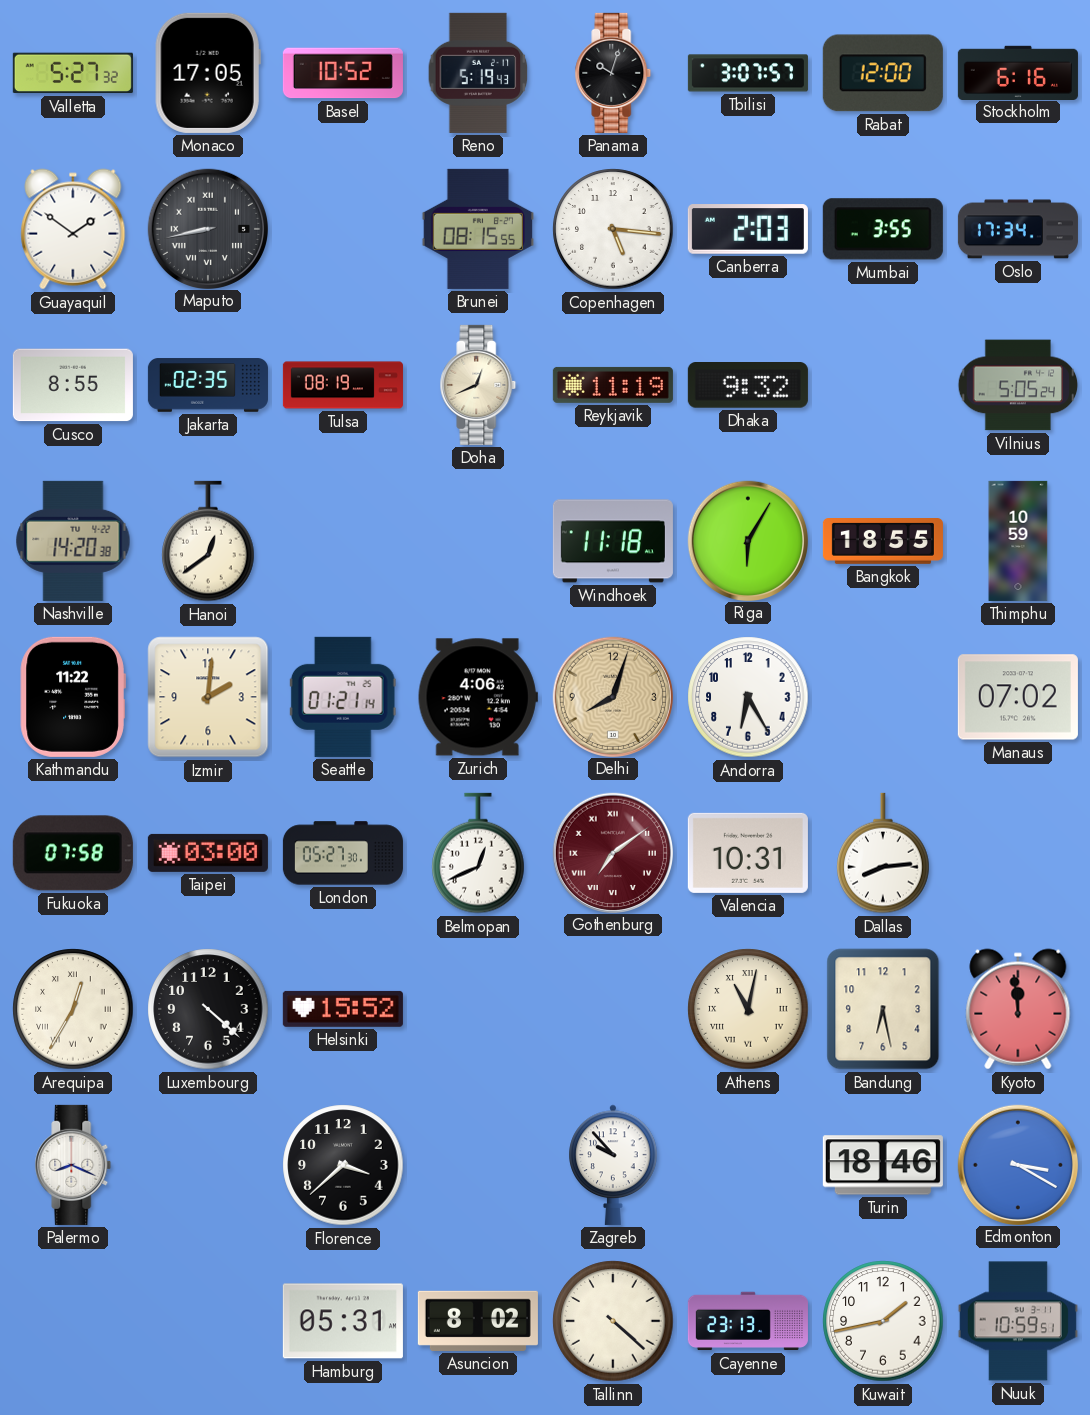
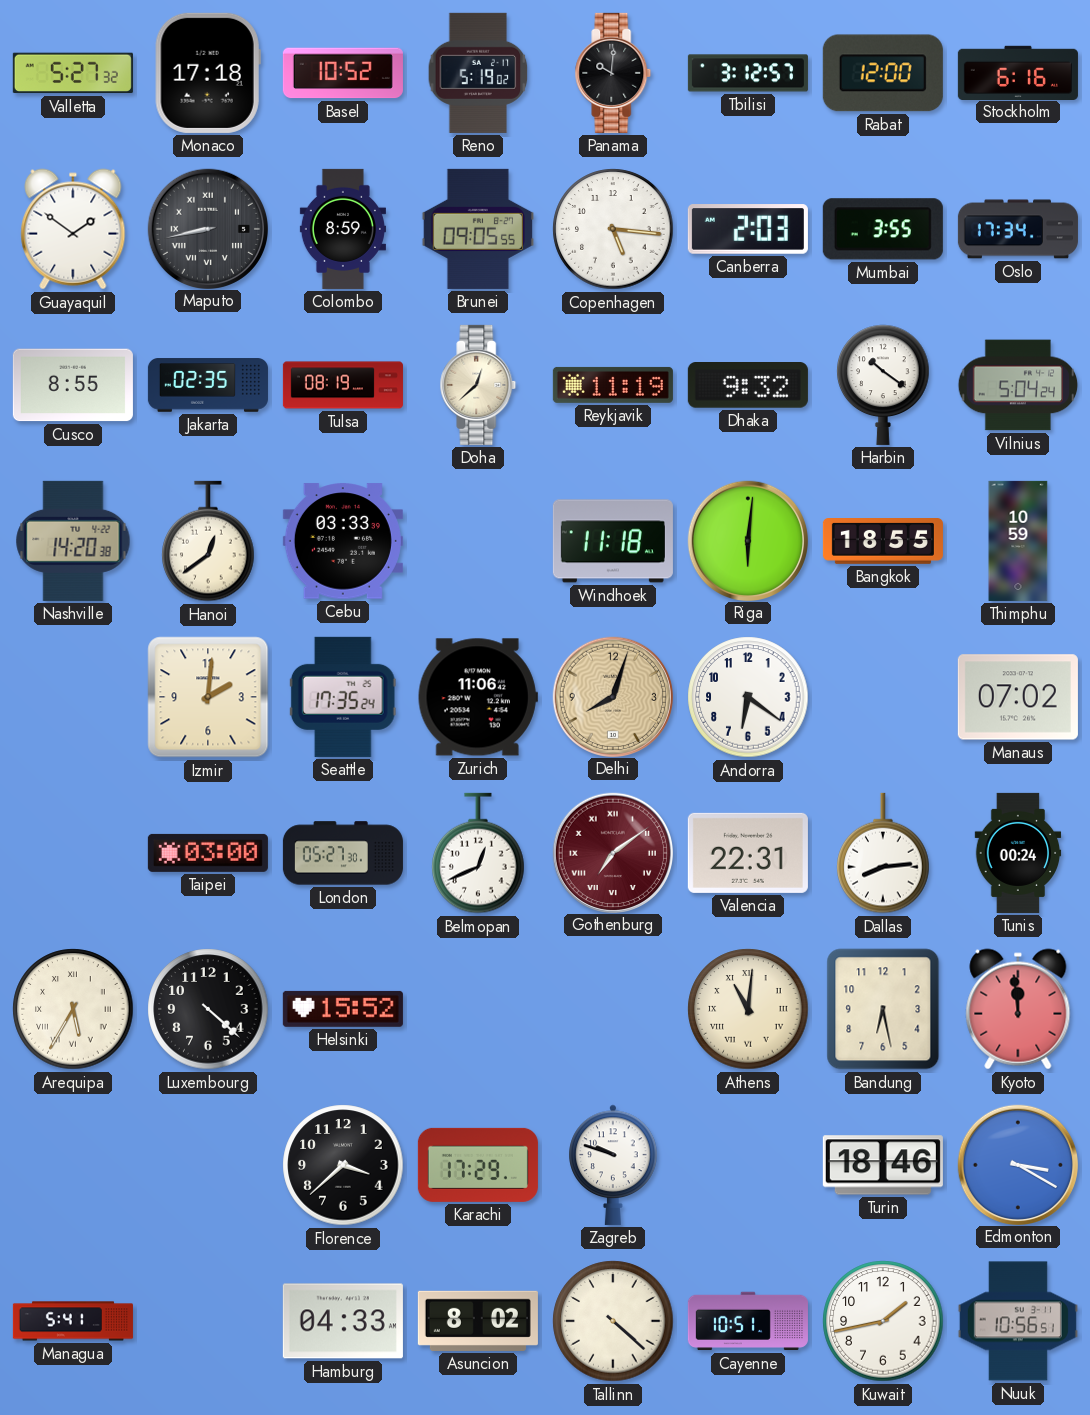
Monaco: 17:05 -> 17:18
Reno: 5:19:43 -> 5:19:02
Panama: 10:03 -> 10:01
Tbilisi: 3:07 -> 3:12
Colombo: none -> 8:59
Brunei: 08:15 -> 09:05
Doha: 12:41 -> 12:38
Harbin: none -> 10:21
Vilnius: 5:05 -> 5:04
Cebu: none -> 03:33
Riga: 6:05 -> 6:01
Kathmandu: 11:22 -> none
Seattle: 01:21 -> 17:35
Zurich: 4:06 -> 11:06
Andorra: 6:25 -> 6:21
Fukuoka: 07:58 -> none
Valencia: 10:31 -> 22:31
Tunis: none -> 00:24
Arequipa: 12:35 -> 5:35
Athens: 11:02 -> 11:01
Palermo: 8:19 -> none
Karachi: none -> 17:29
Zagreb: 9:53 -> 9:48
Managua: none -> 5:41
Hamburg: 05:31 -> 04:33
Cayenne: 23:13 -> 10:51
Nuuk: 10:59 -> 10:56
